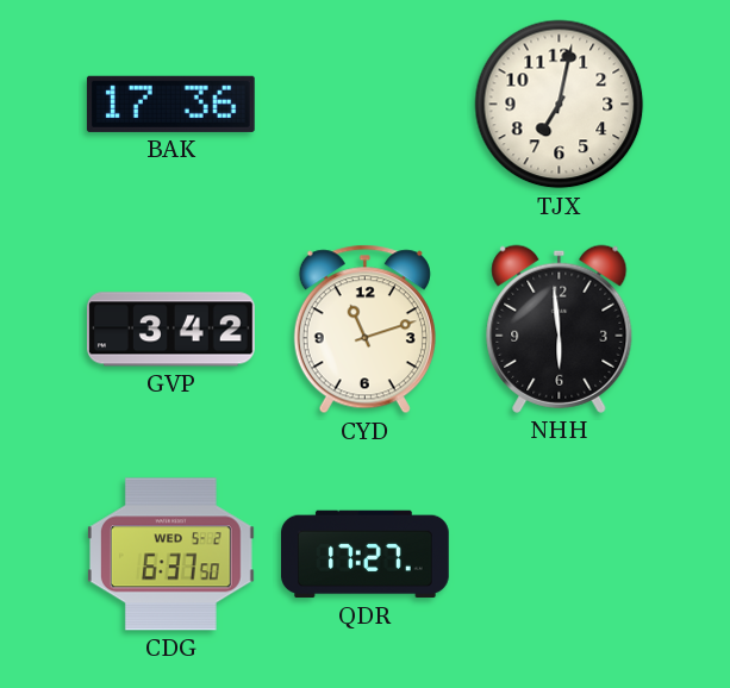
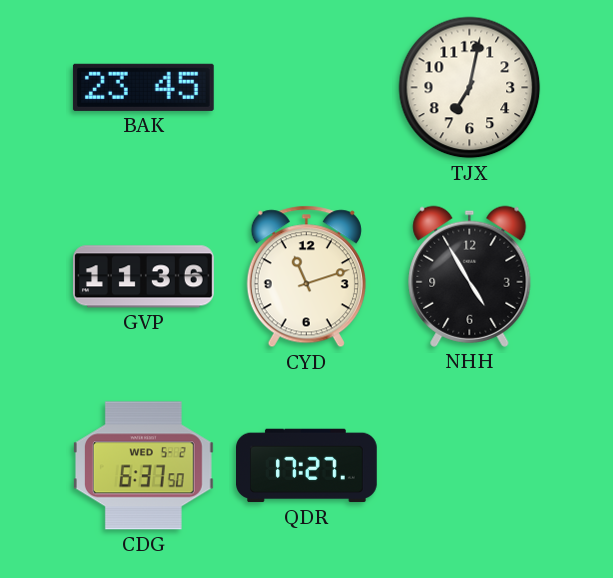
BAK: 17:36 -> 23:45
GVP: 3:42 -> 11:36
NHH: 5:59 -> 4:55
